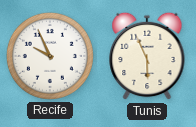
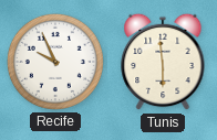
Tunis: 5:56 -> 5:59
